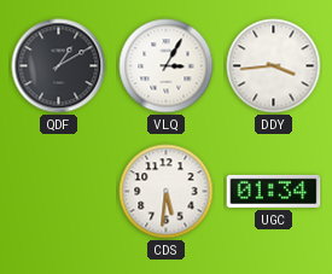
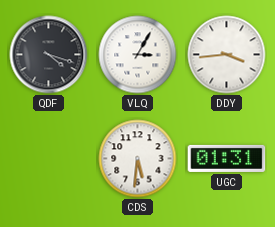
QDF: 1:10 -> 4:18
UGC: 01:34 -> 01:31
